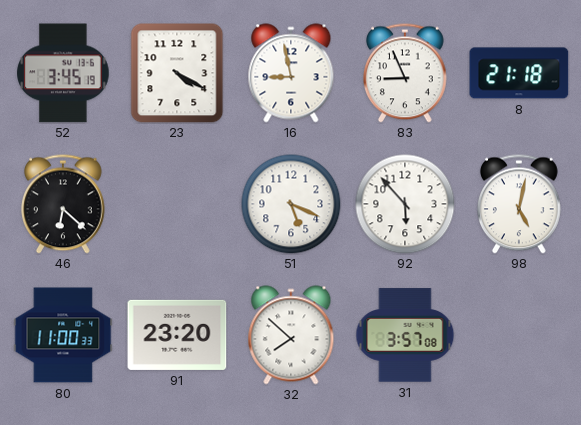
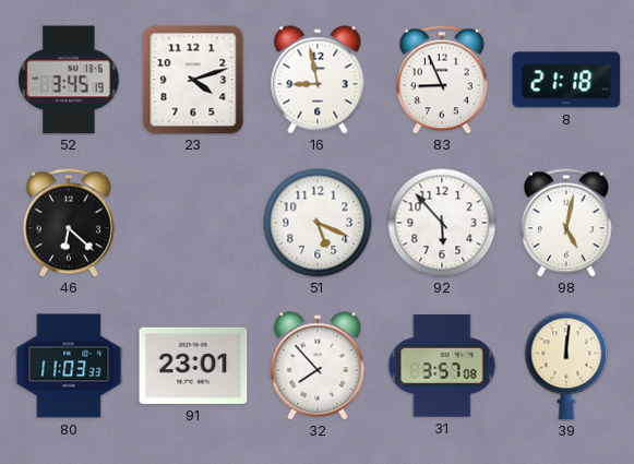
23: 4:20 -> 4:12
80: 11:00 -> 11:03
91: 23:20 -> 23:01
32: 7:52 -> 7:53
39: none -> 12:01
